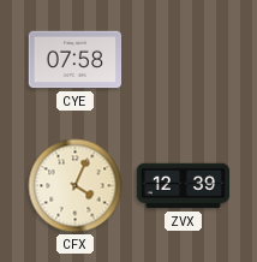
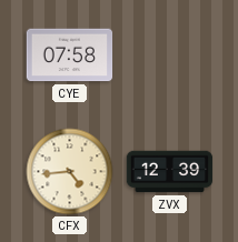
CFX: 4:04 -> 4:44
